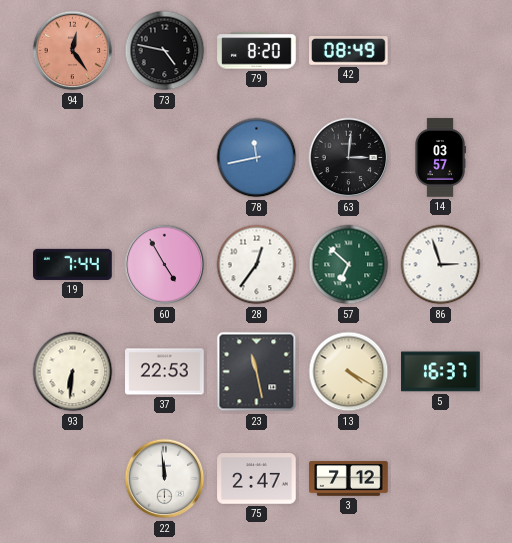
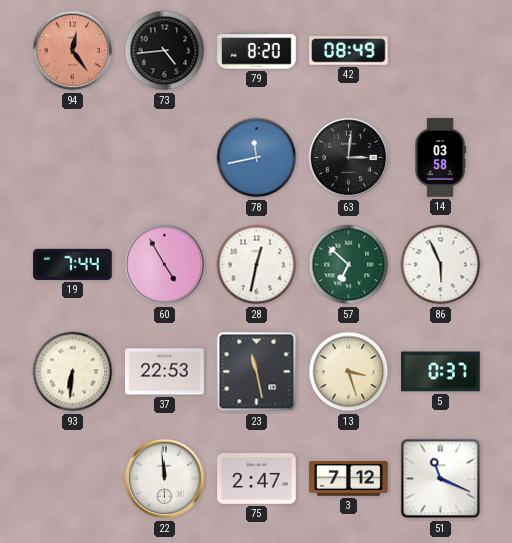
73: 4:47 -> 4:44
14: 03:57 -> 03:58
28: 12:36 -> 12:32
86: 2:57 -> 5:56
13: 4:20 -> 3:27
5: 16:37 -> 0:37
51: none -> 11:19
